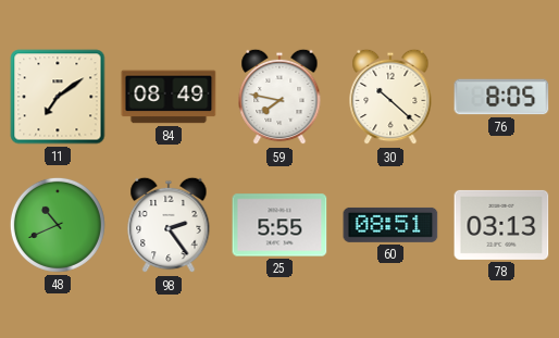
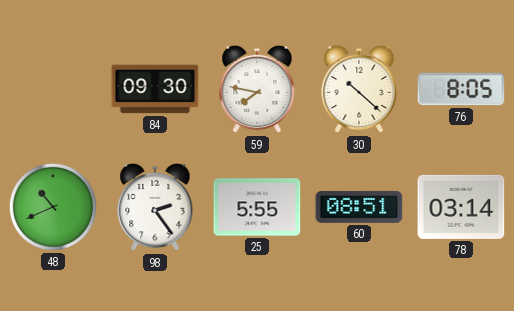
11: 7:09 -> none
84: 08:49 -> 09:30
78: 03:13 -> 03:14
